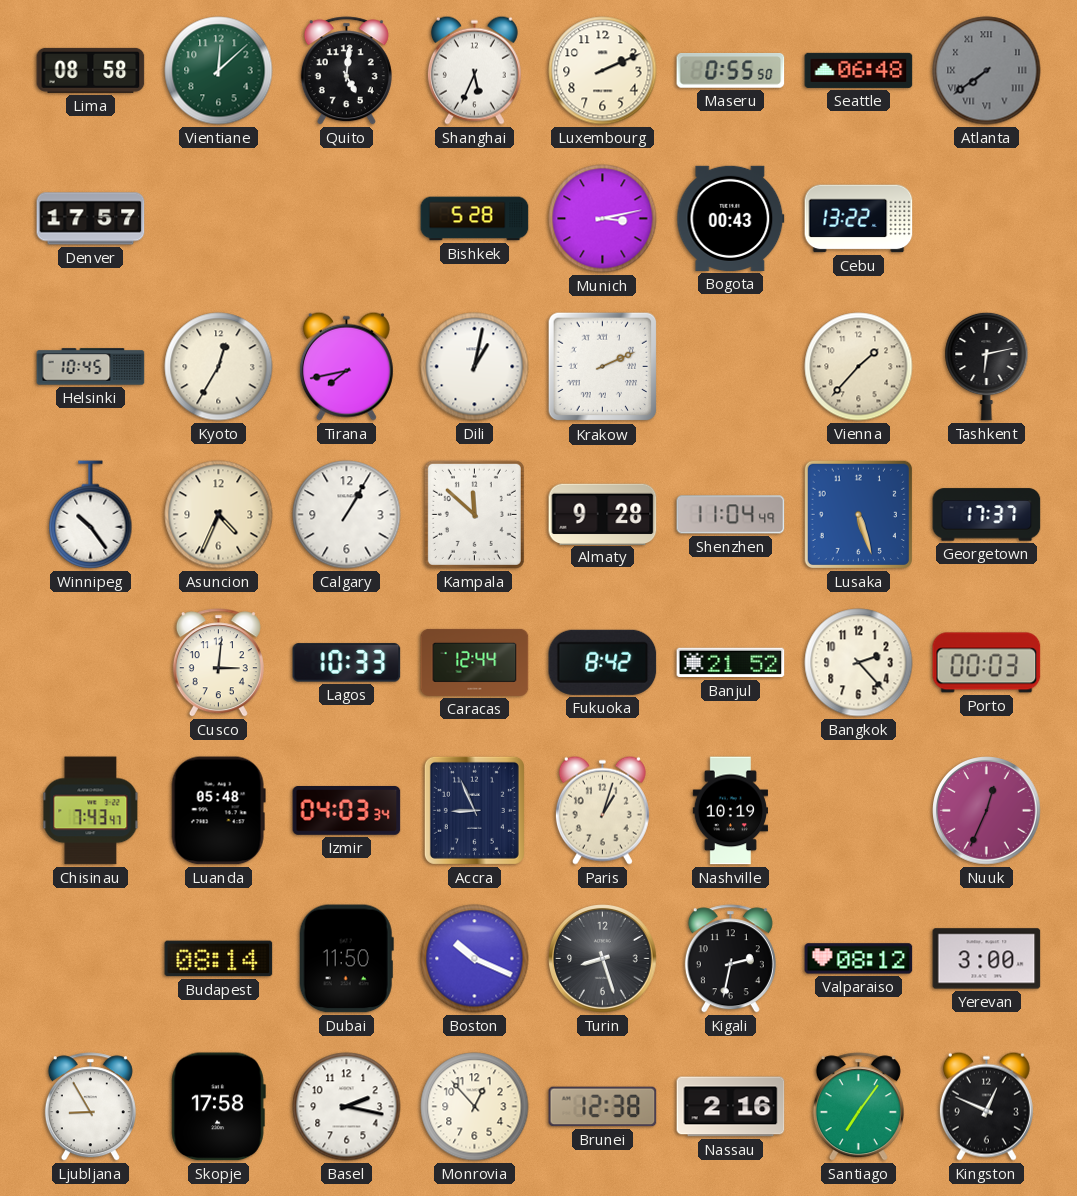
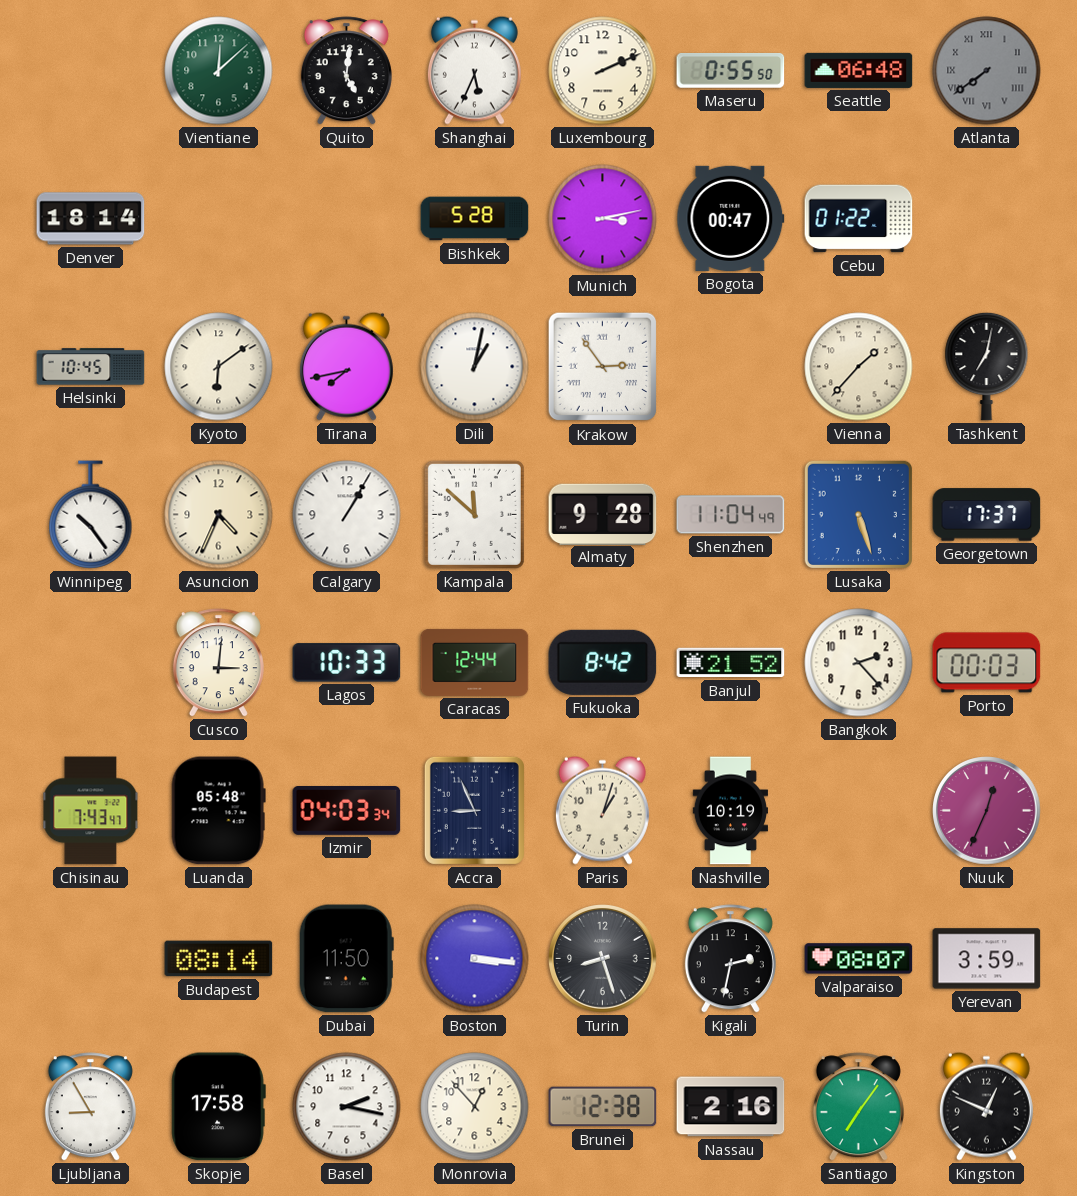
Lima: 08:58 -> none
Denver: 17:57 -> 18:14
Bogota: 00:43 -> 00:47
Cebu: 13:22 -> 01:22
Kyoto: 12:35 -> 6:09
Krakow: 2:11 -> 2:54
Tashkent: 6:13 -> 7:02
Boston: 10:19 -> 3:16
Valparaiso: 08:12 -> 08:07
Yerevan: 3:00 -> 3:59
